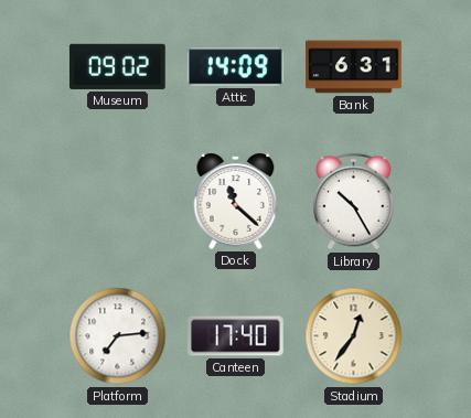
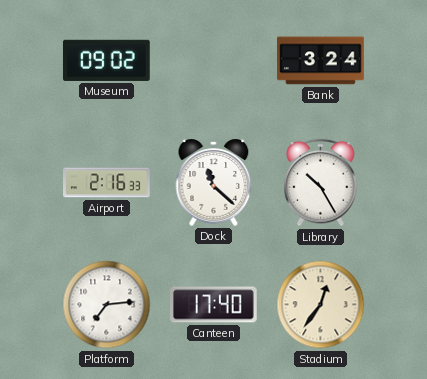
Attic: 14:09 -> none
Bank: 6:31 -> 3:24
Airport: none -> 2:16
